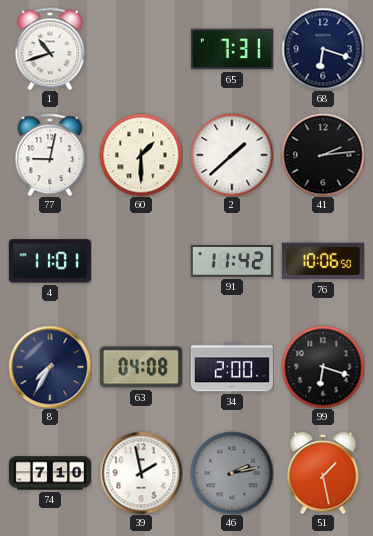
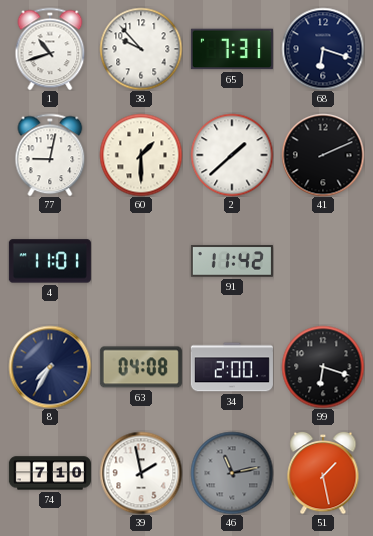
38: none -> 9:53
41: 2:14 -> 2:11
76: 10:06 -> none
46: 2:13 -> 11:13
